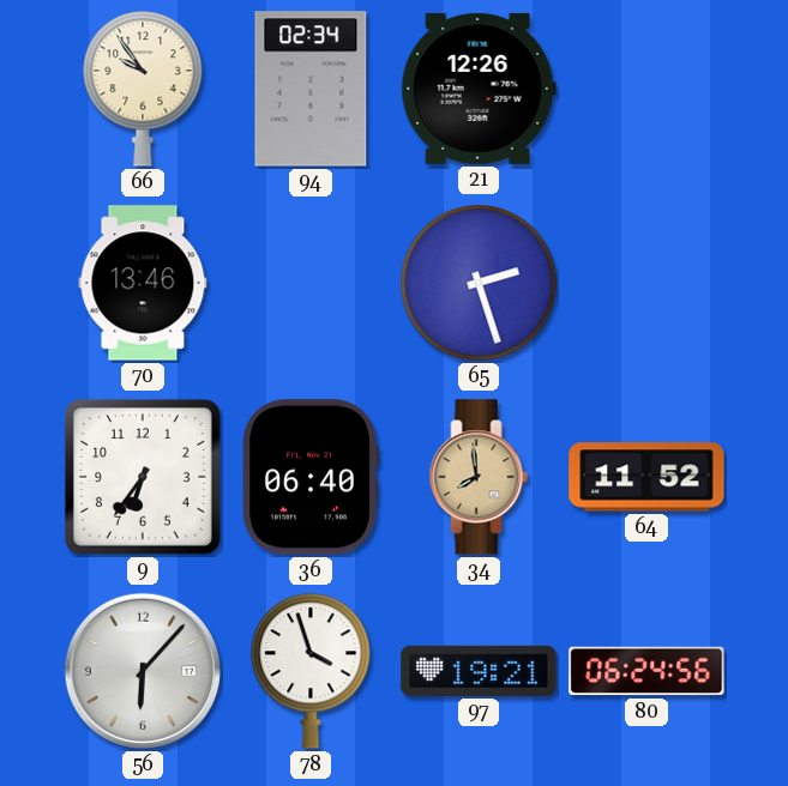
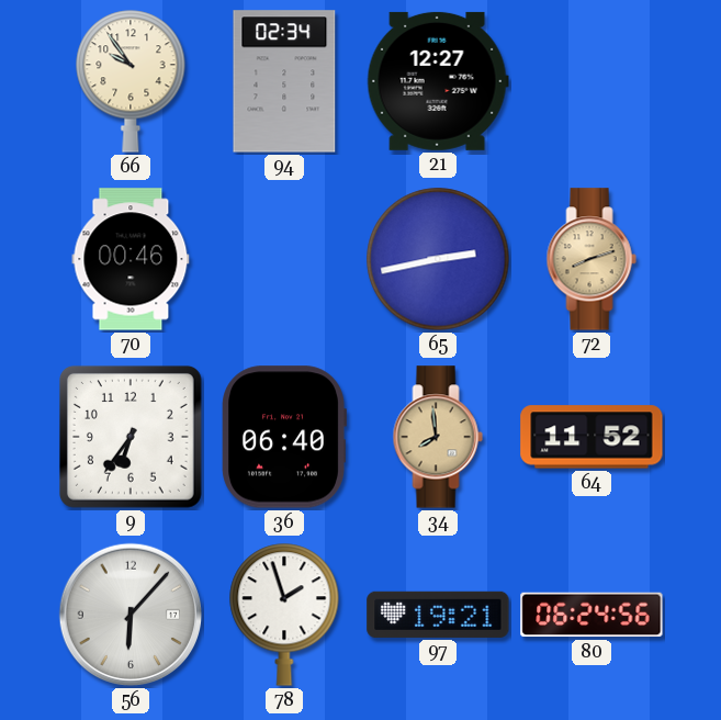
21: 12:26 -> 12:27
70: 13:46 -> 00:46
65: 2:27 -> 2:43
72: none -> 8:12
78: 3:57 -> 1:57
